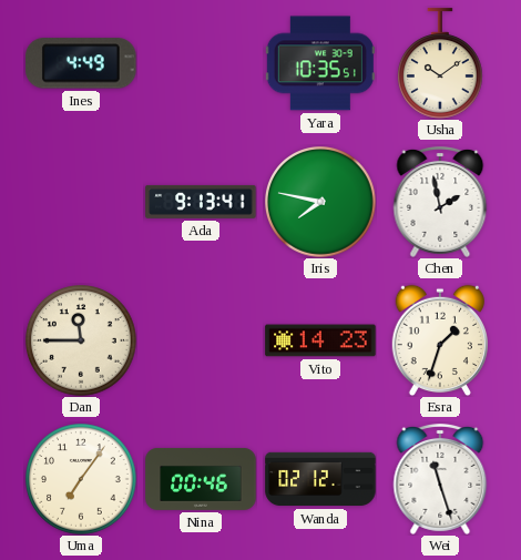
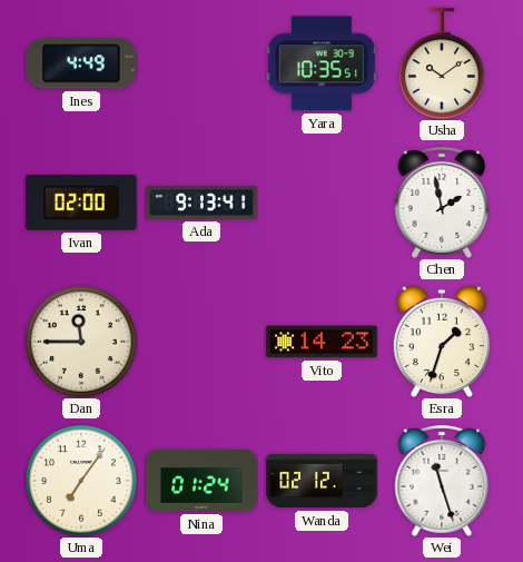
Ivan: none -> 02:00
Iris: 7:47 -> none
Nina: 00:46 -> 01:24
